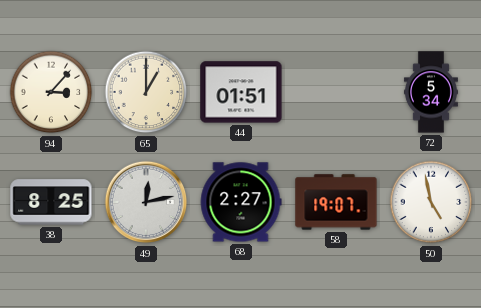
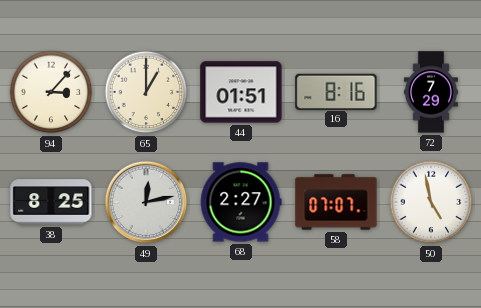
16: none -> 8:16
72: 5:34 -> 7:29
58: 19:07 -> 07:07
